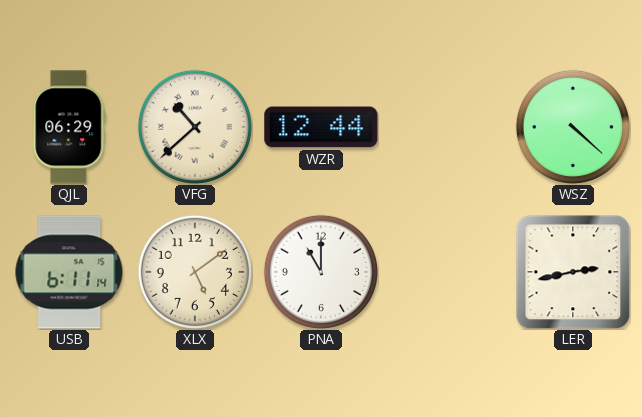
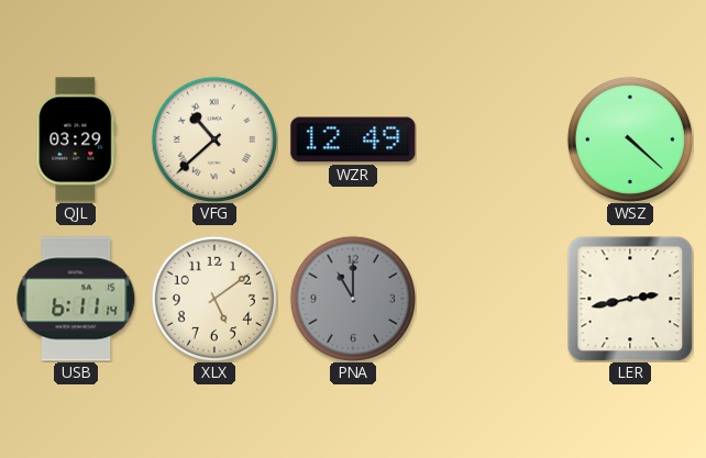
QJL: 06:29 -> 03:29
WZR: 12:44 -> 12:49
PNA dial: white -> grey
